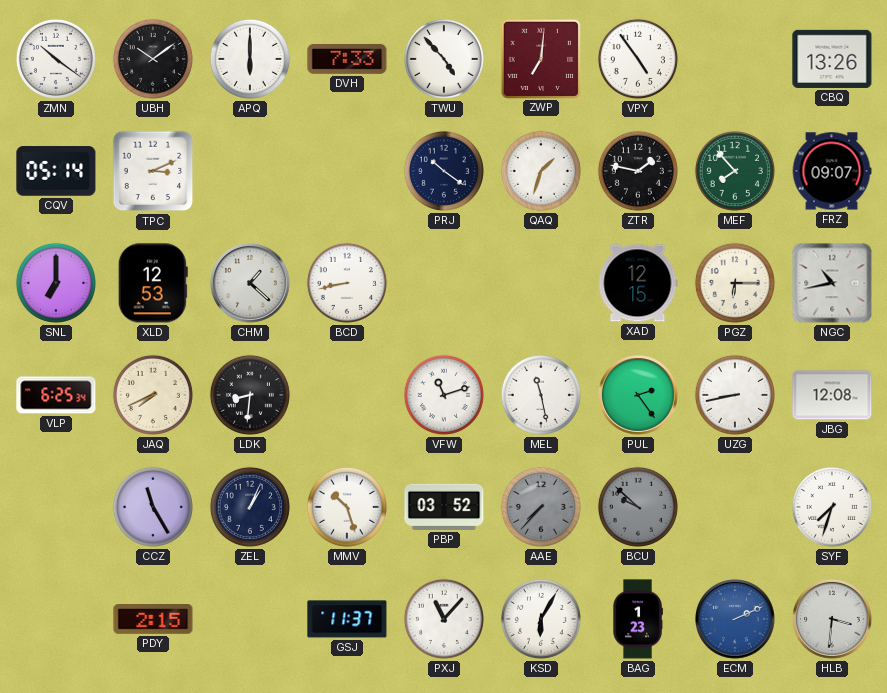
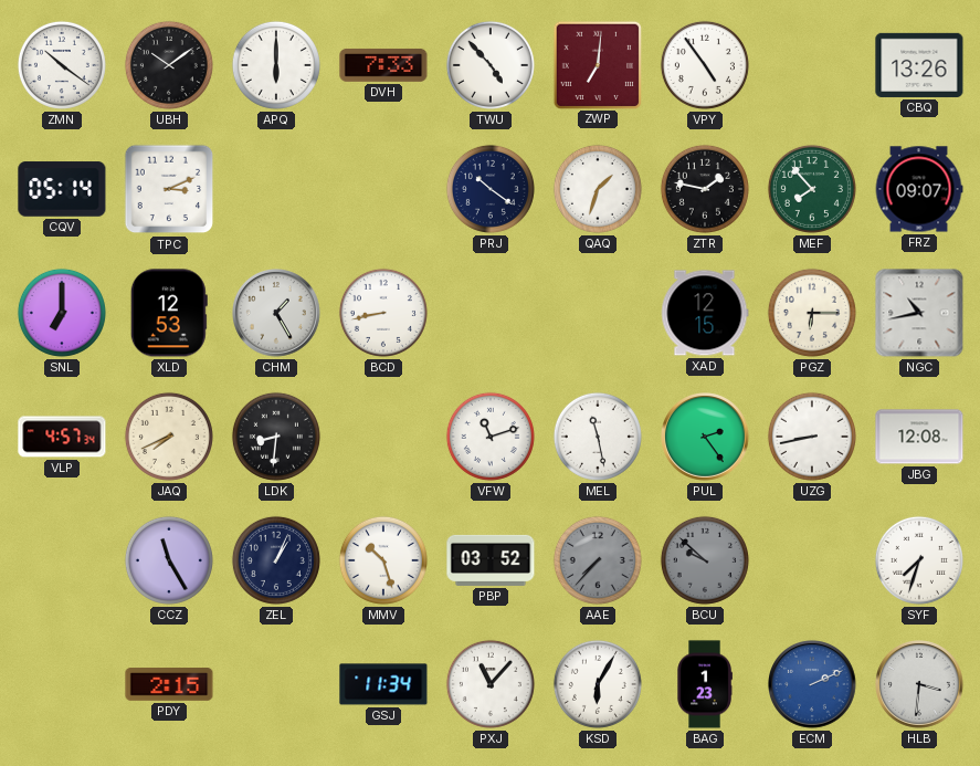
CHM: 1:22 -> 1:25
VLP: 6:25 -> 4:57
GSJ: 11:37 -> 11:34
